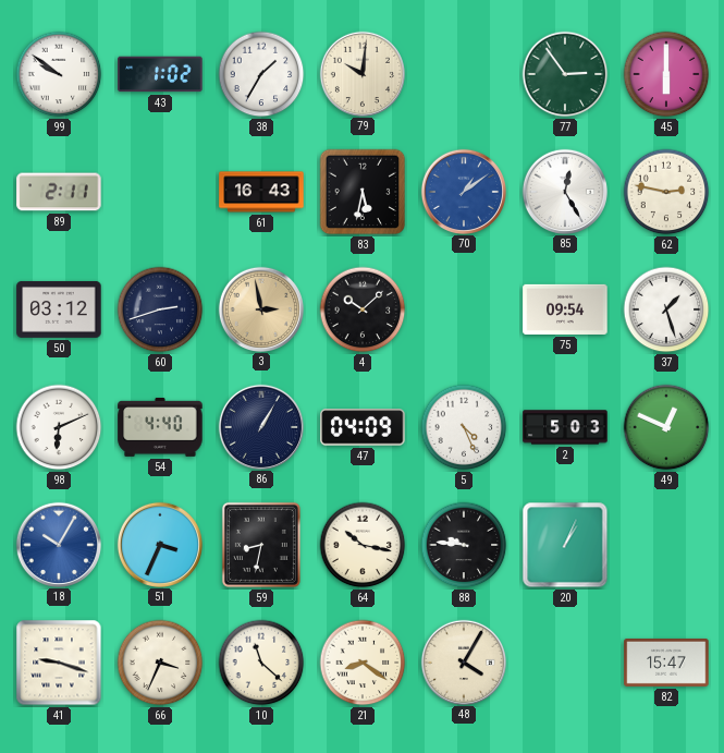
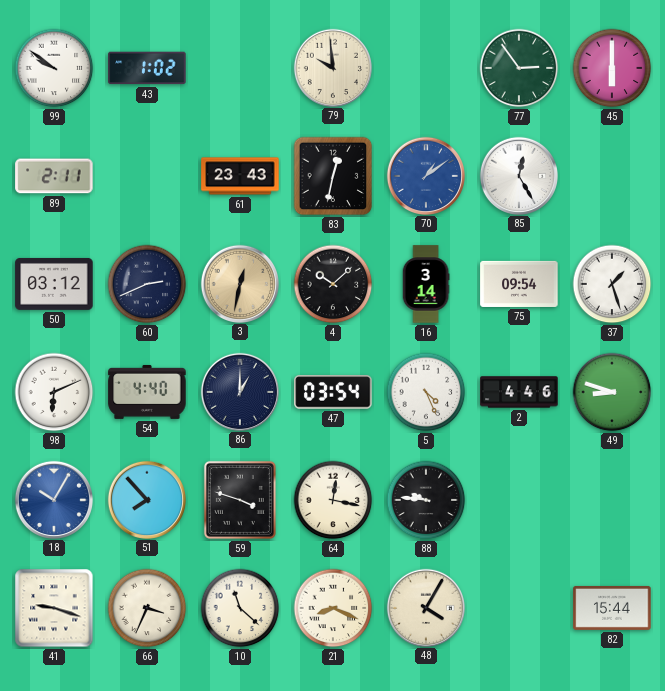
38: 1:35 -> none
79: 10:01 -> 9:59
61: 16:43 -> 23:43
83: 5:32 -> 12:32
62: 2:47 -> none
60: 2:42 -> 2:41
3: 2:58 -> 12:32
16: none -> 3:14
86: 1:05 -> 1:00
47: 04:09 -> 03:54
2: 5:03 -> 4:46
49: 12:49 -> 8:48
51: 3:34 -> 7:53
59: 8:32 -> 3:48
64: 10:17 -> 12:17
20: 1:04 -> none
21: 8:21 -> 8:19
82: 15:47 -> 15:44
